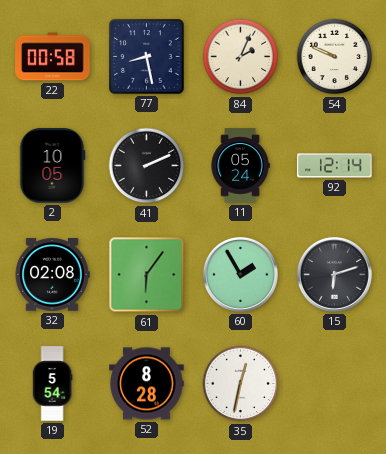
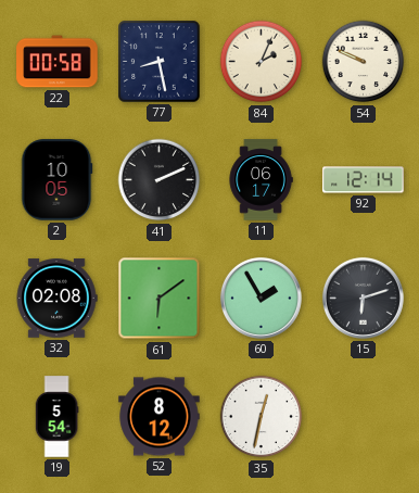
11: 05:24 -> 06:17
61: 6:06 -> 6:09
52: 8:28 -> 8:12
